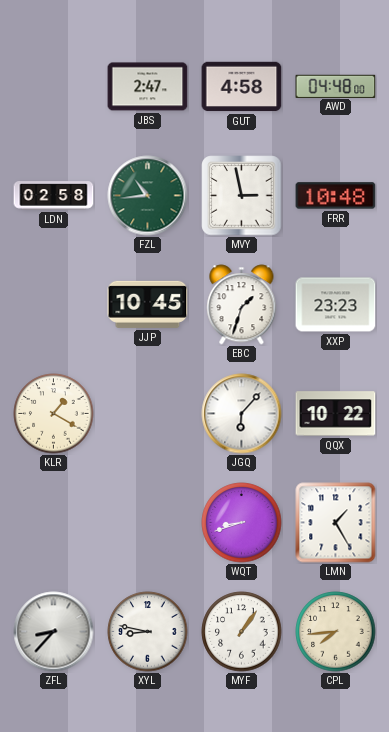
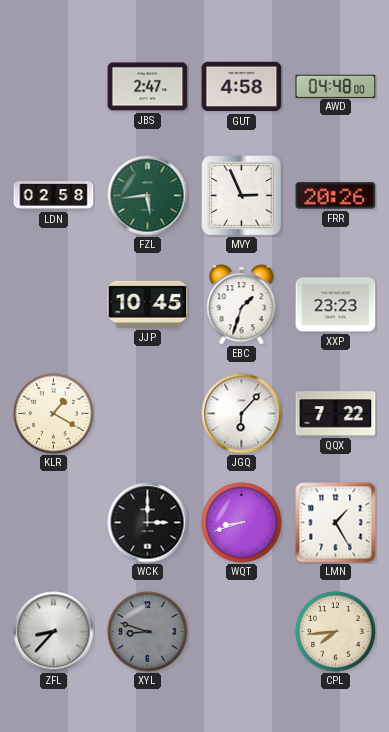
FZL: 10:44 -> 5:44
MVY: 2:58 -> 2:56
FRR: 10:48 -> 20:26
QQX: 10:22 -> 7:22
WCK: none -> 3:00
XYL: 8:47 -> 8:48
XYL dial: white -> grey
MYF: 1:06 -> none
